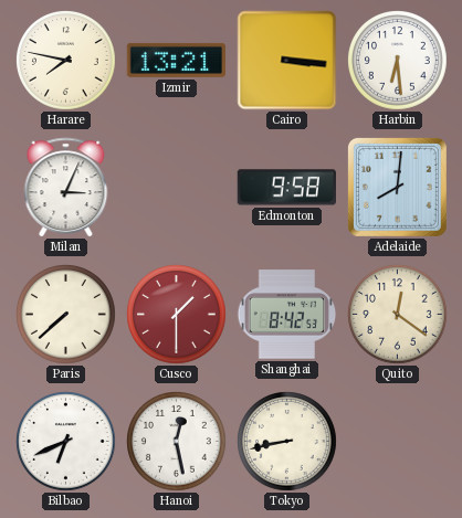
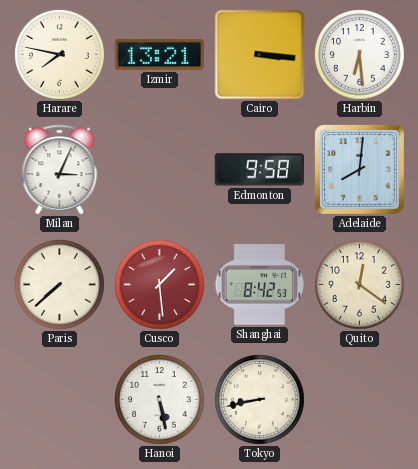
Cusco: 1:30 -> 1:29
Bilbao: 6:41 -> none
Hanoi: 12:28 -> 5:28
